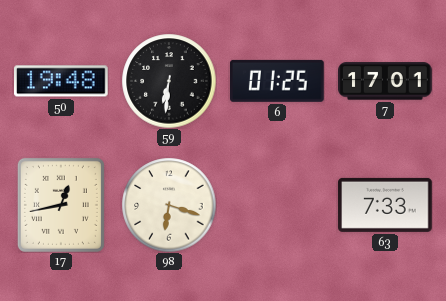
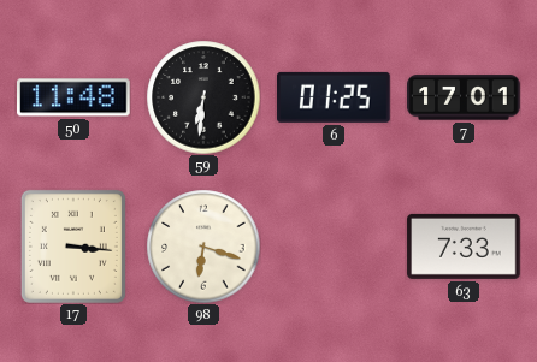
50: 19:48 -> 11:48
17: 12:43 -> 3:16
